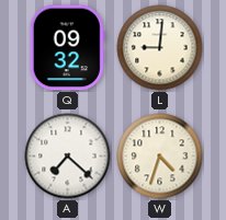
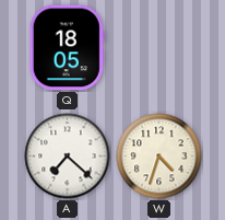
Q: 09:32 -> 18:05
L: 9:01 -> none
